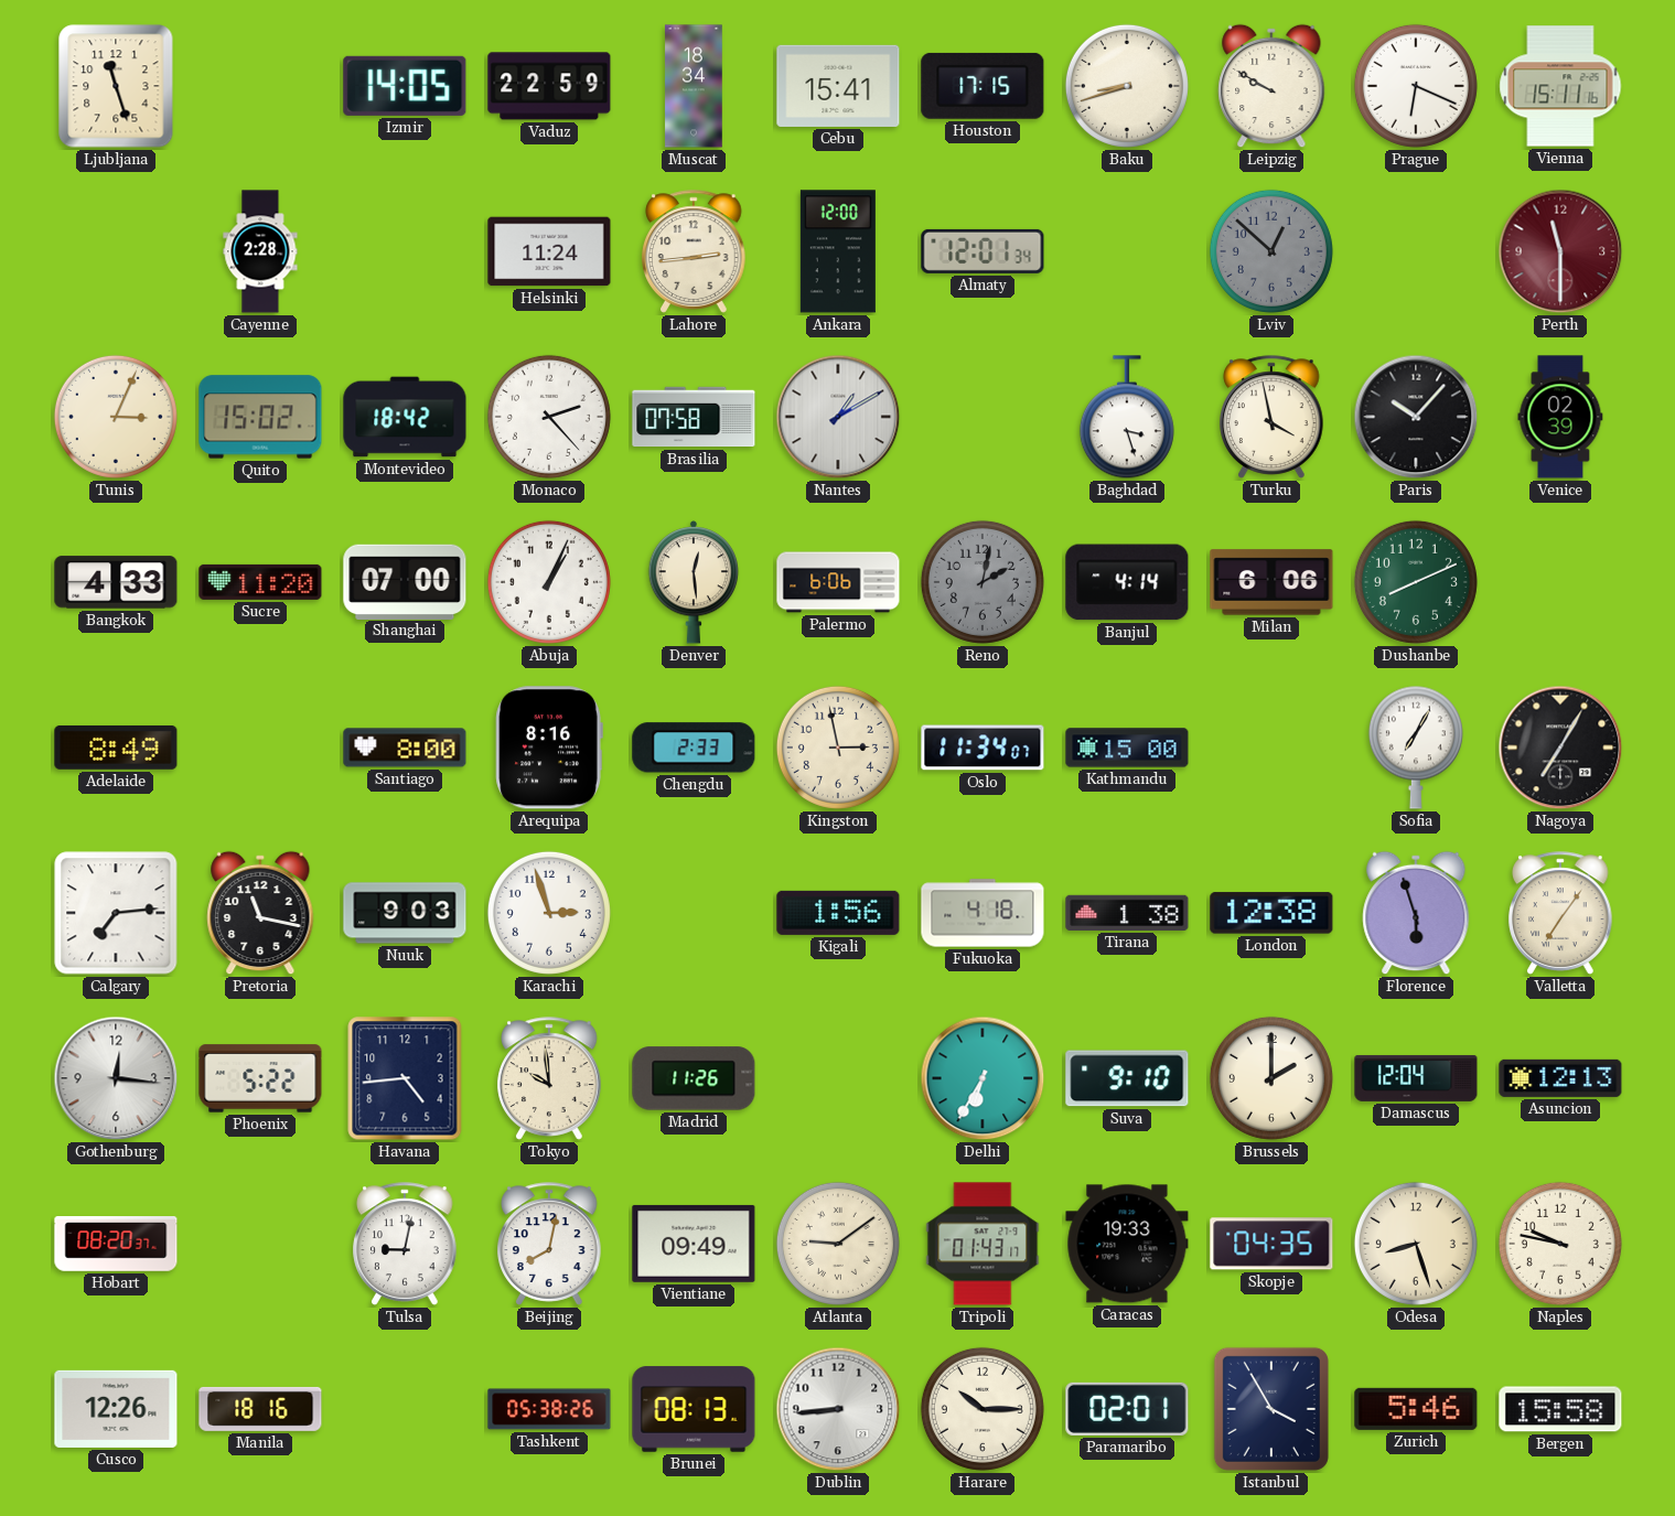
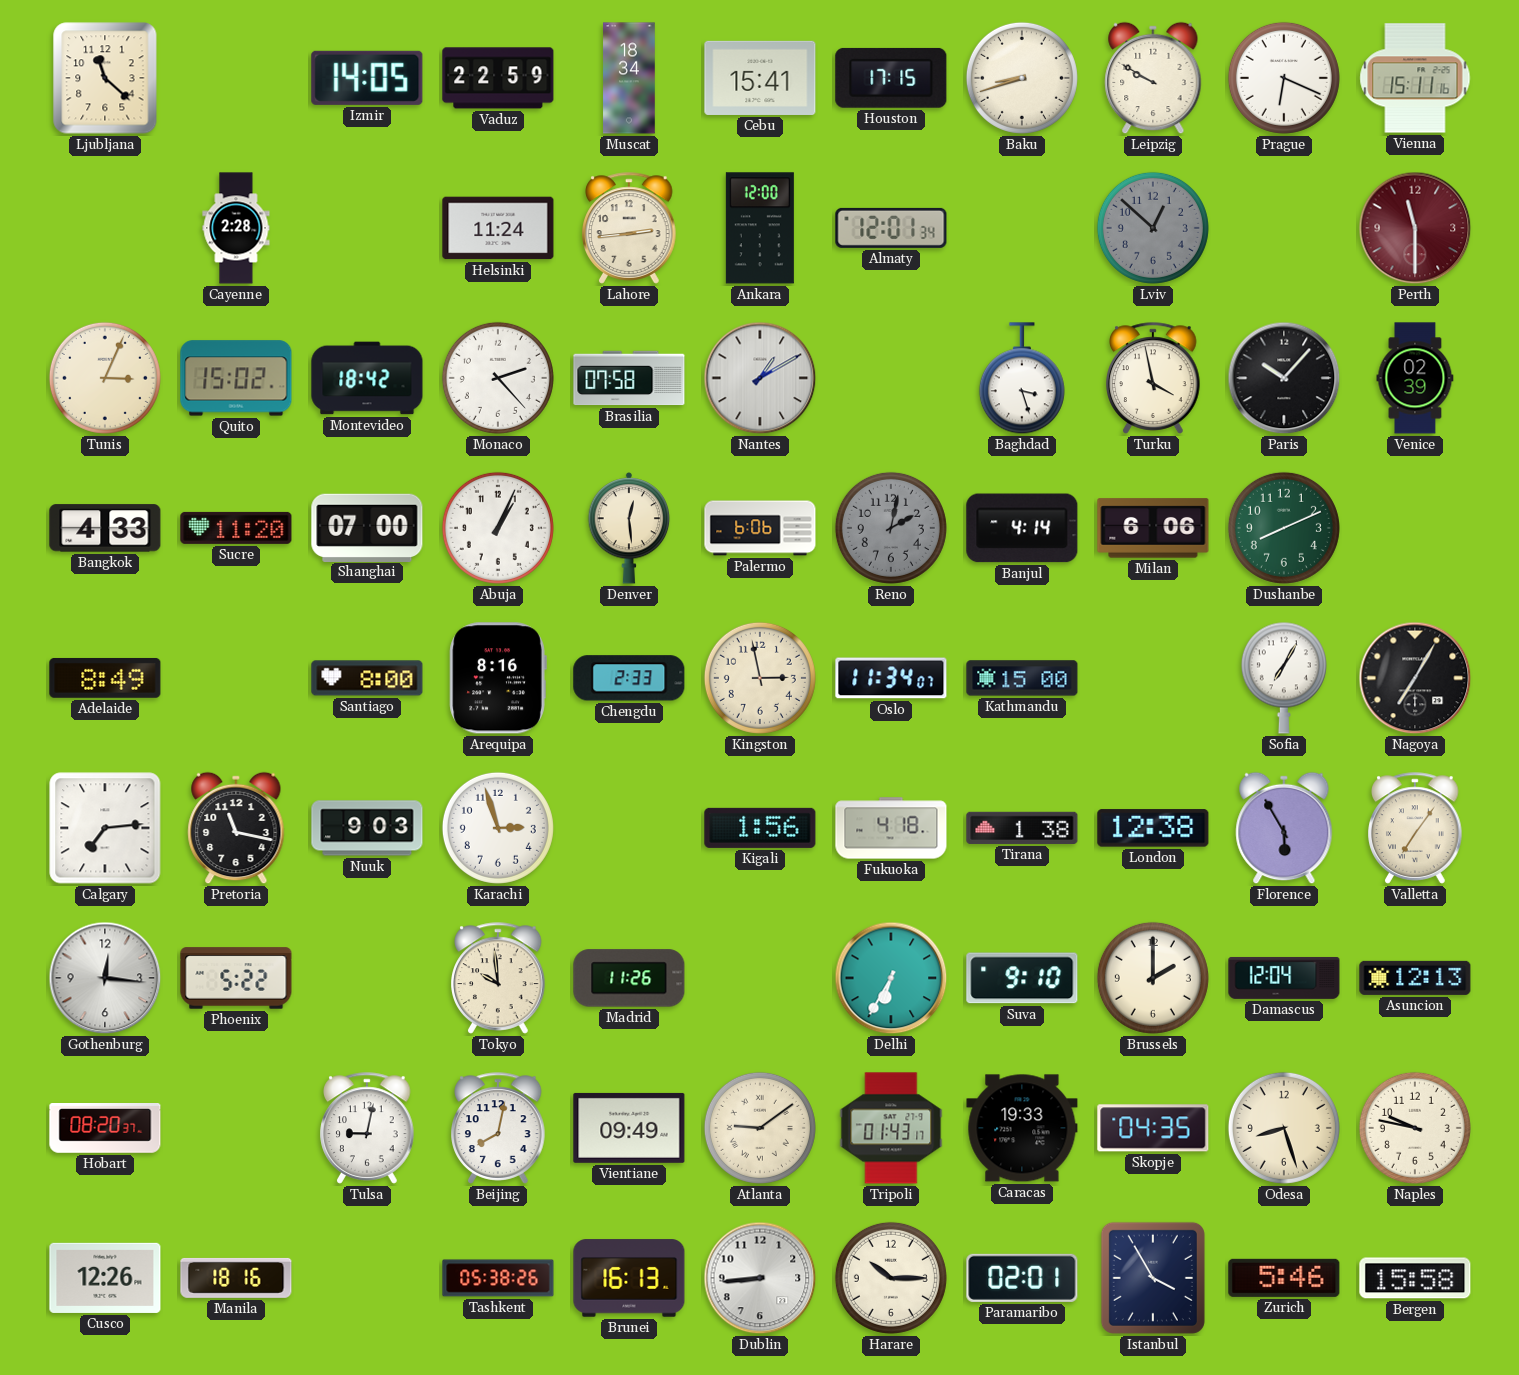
Ljubljana: 11:27 -> 11:22
Florence: 5:57 -> 5:55
Havana: 4:44 -> none
Brunei: 08:13 -> 16:13
